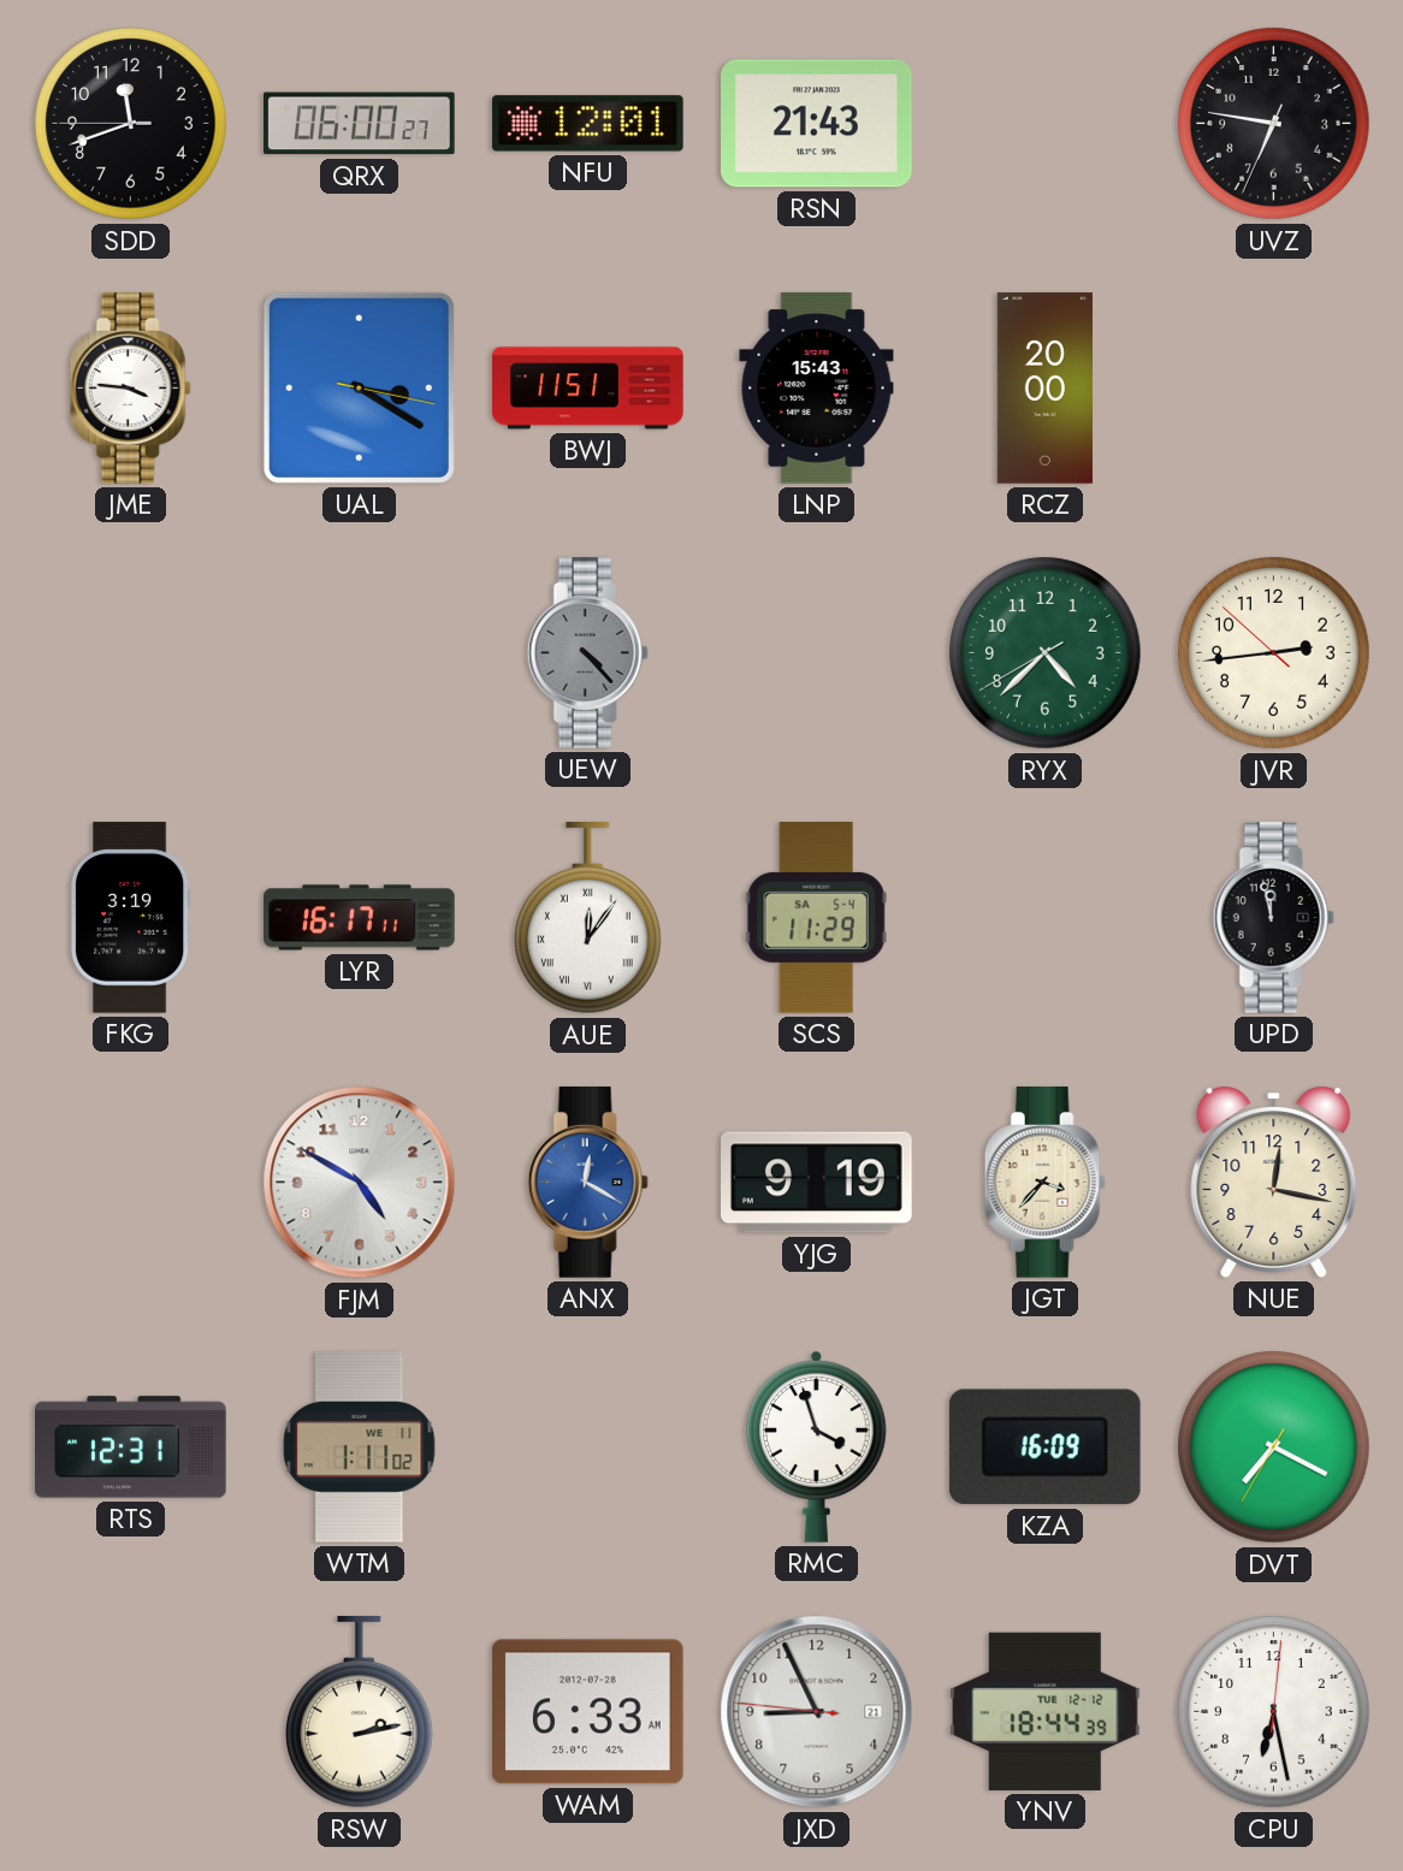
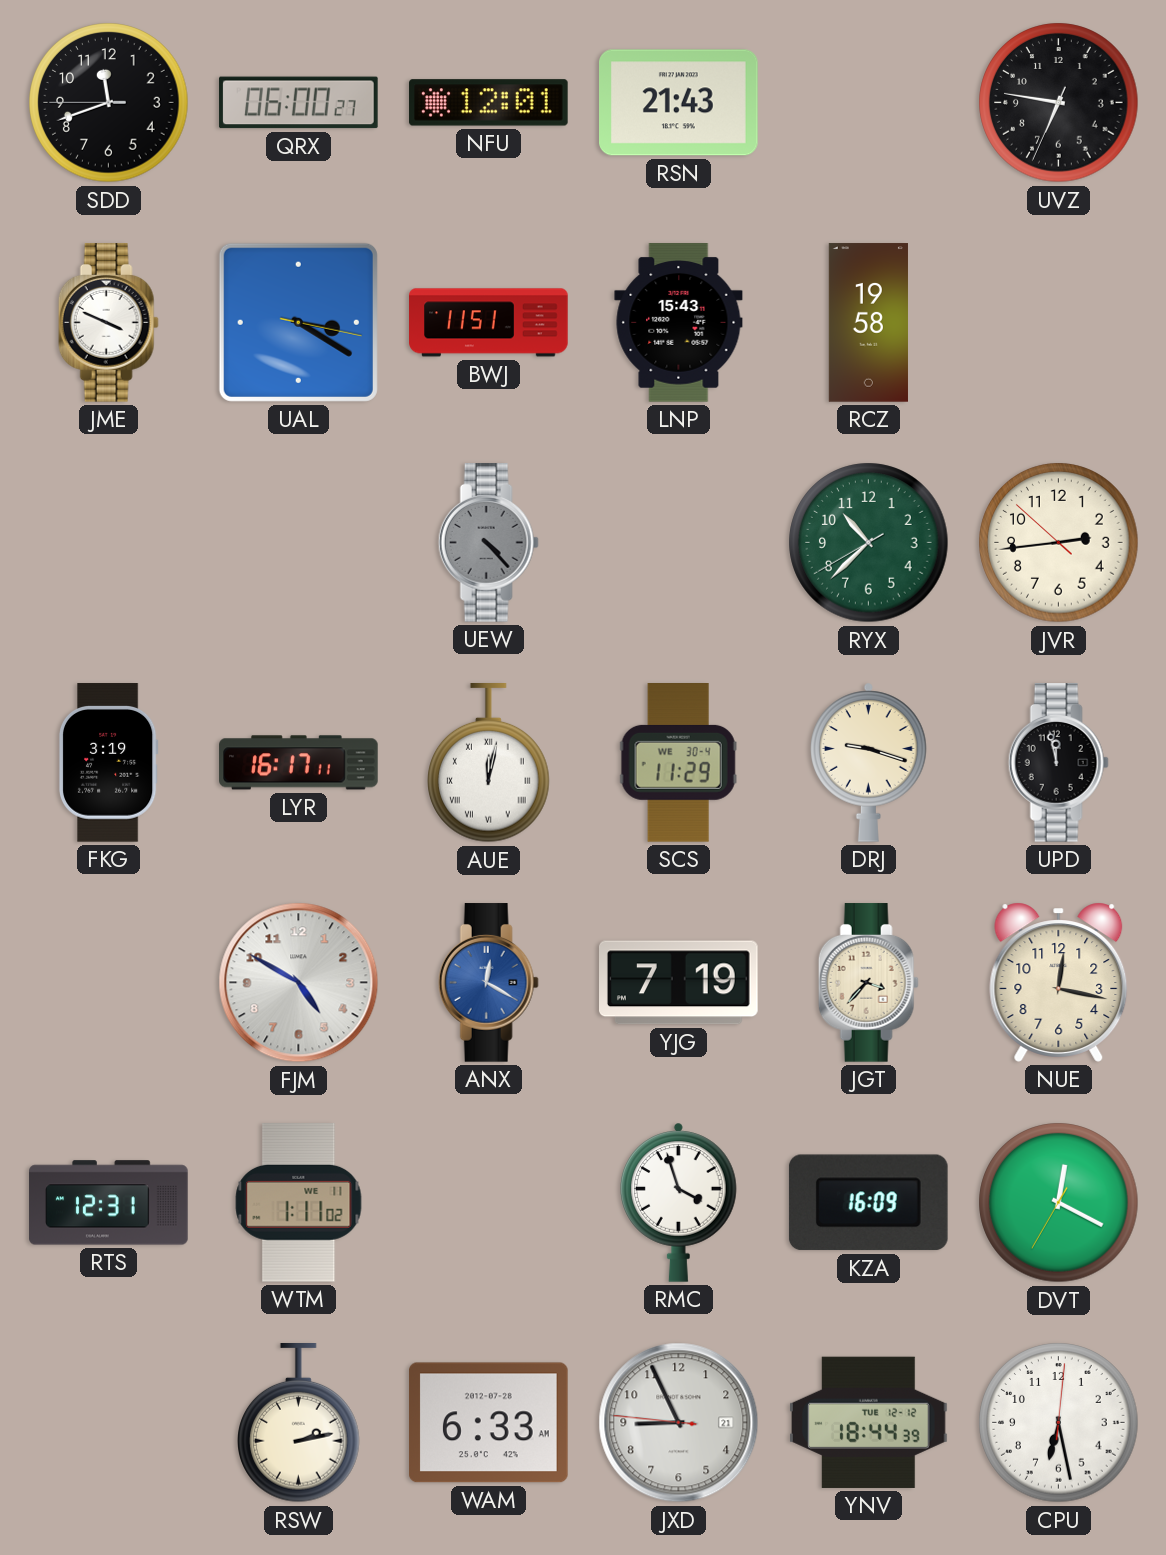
JME: 3:46 -> 3:49
RCZ: 20:00 -> 19:58
RYX: 4:37 -> 10:37
AUE: 12:06 -> 12:02
SCS date: SA 5-4 -> WE 30-4
DRJ: none -> 9:18
YJG: 9:19 -> 7:19
DVT: 7:19 -> 12:19
